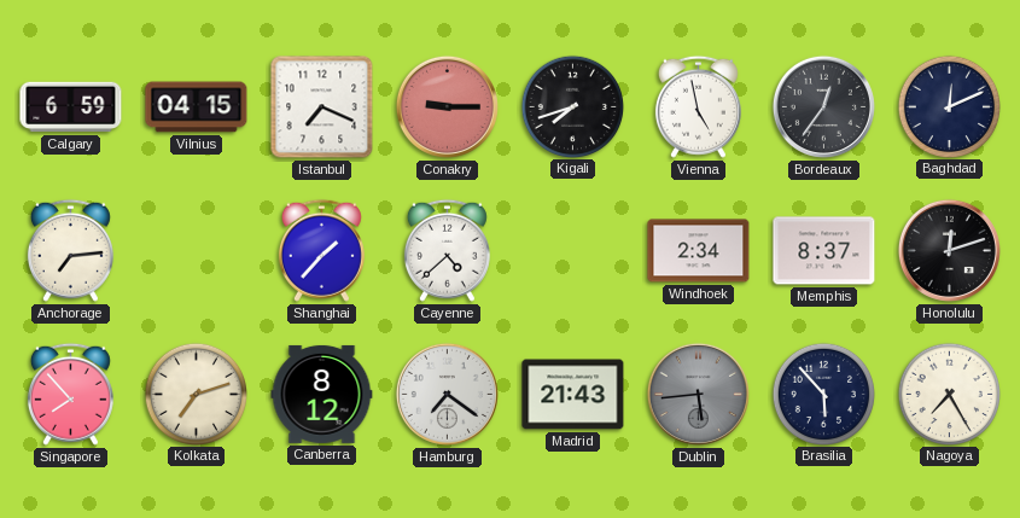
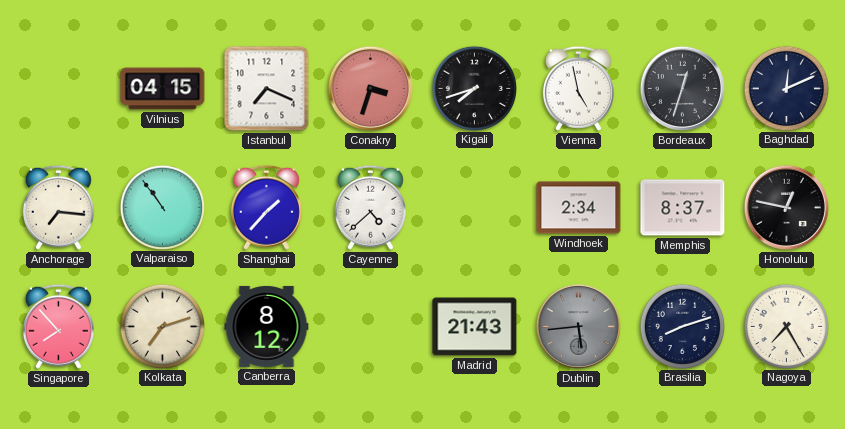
Calgary: 6:59 -> none
Conakry: 9:15 -> 3:33
Bordeaux: 12:36 -> 12:33
Anchorage: 7:14 -> 7:16
Valparaiso: none -> 10:54
Honolulu: 12:12 -> 12:47
Hamburg: 7:21 -> none
Brasilia: 5:53 -> 8:12
